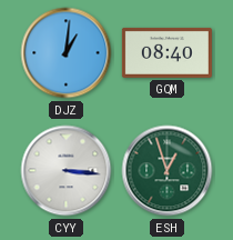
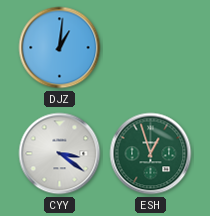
GQM: 08:40 -> none
CYY: 3:16 -> 3:21
